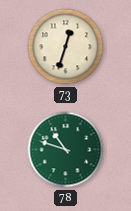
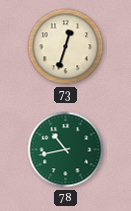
78: 10:48 -> 10:43
